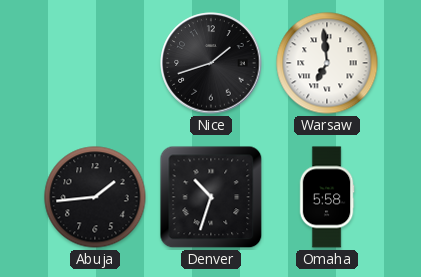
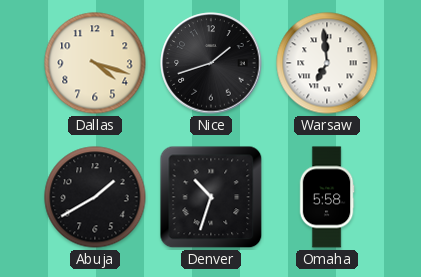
Dallas: none -> 4:18
Abuja: 1:44 -> 1:40
